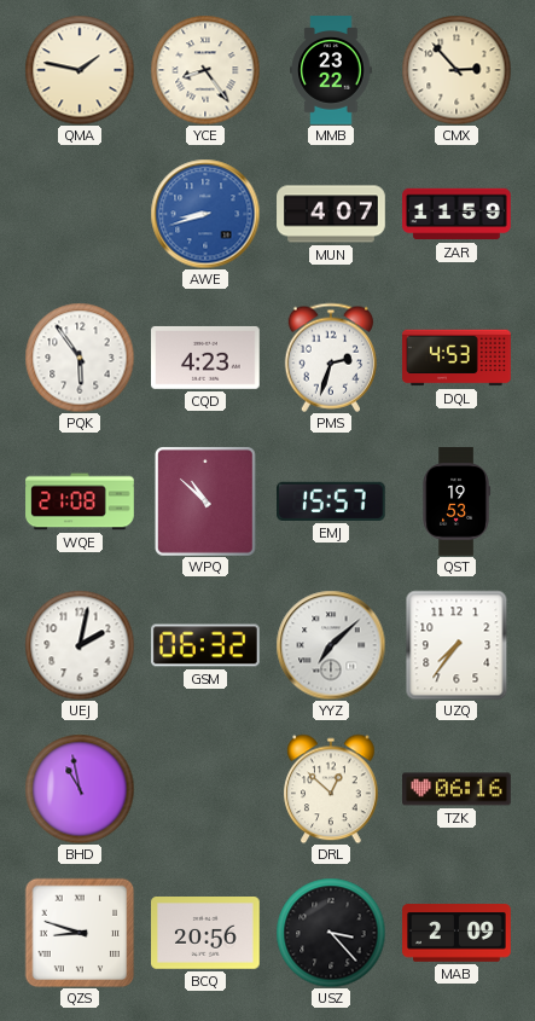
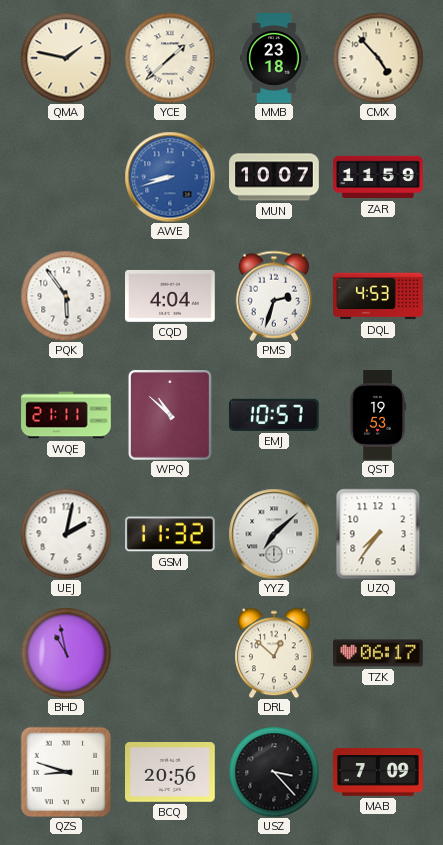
YCE: 8:24 -> 1:38
MMB: 23:22 -> 23:18
CMX: 2:53 -> 4:53
MUN: 4:07 -> 10:07
CQD: 4:23 -> 4:04
WQE: 21:08 -> 21:11
EMJ: 15:57 -> 10:57
GSM: 06:32 -> 11:32
TZK: 06:16 -> 06:17
MAB: 2:09 -> 7:09
